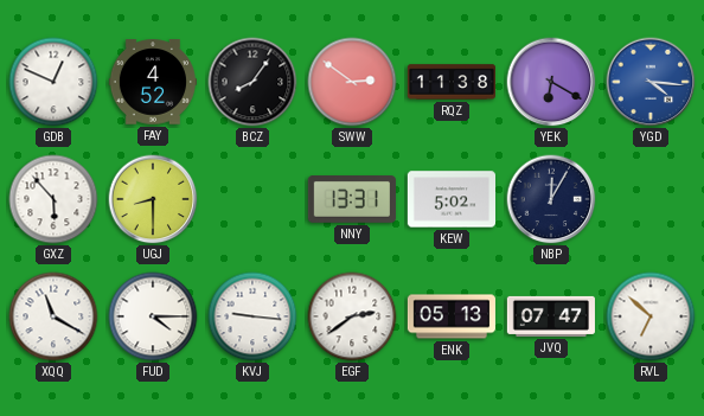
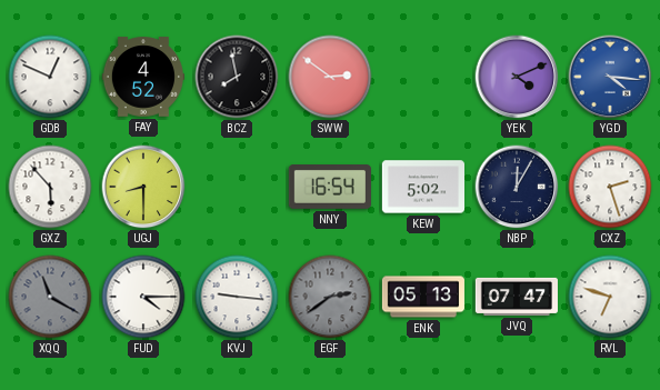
BCZ: 8:06 -> 7:58
RQZ: 11:38 -> none
YEK: 6:20 -> 4:11
NNY: 13:31 -> 16:54
CXZ: none -> 2:27
XQQ dial: white -> grey
EGF dial: white -> grey
RVL: 6:52 -> 6:48
